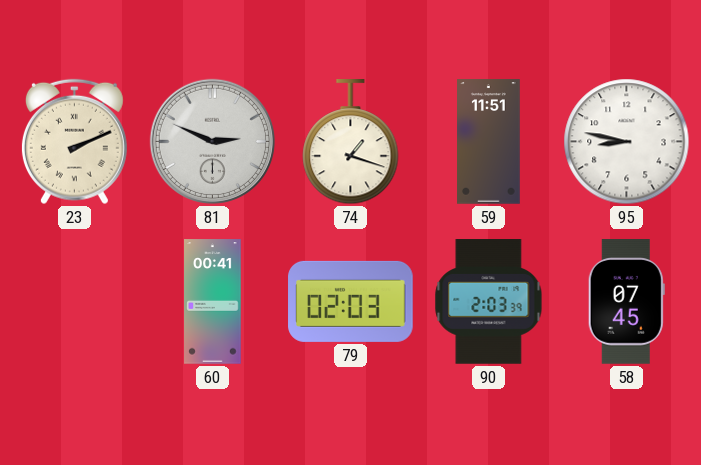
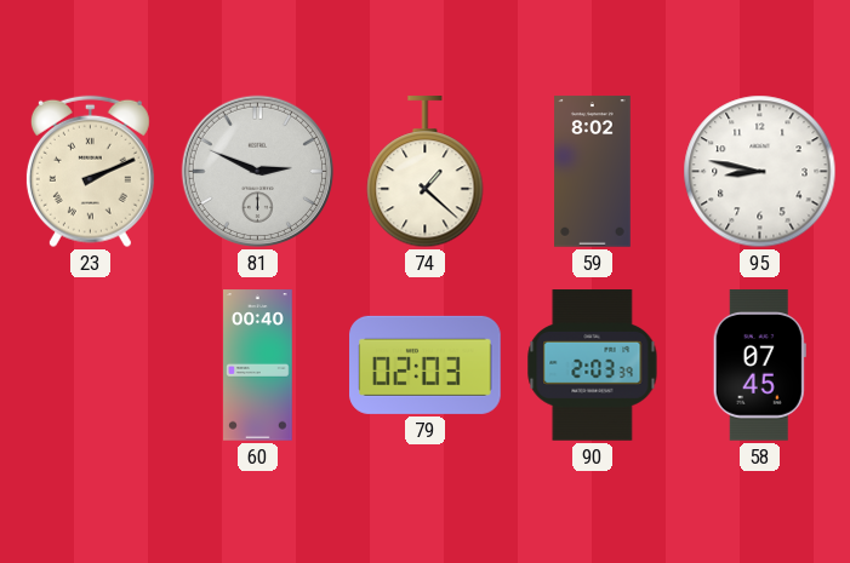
74: 1:18 -> 1:22
59: 11:51 -> 8:02
60: 00:41 -> 00:40
